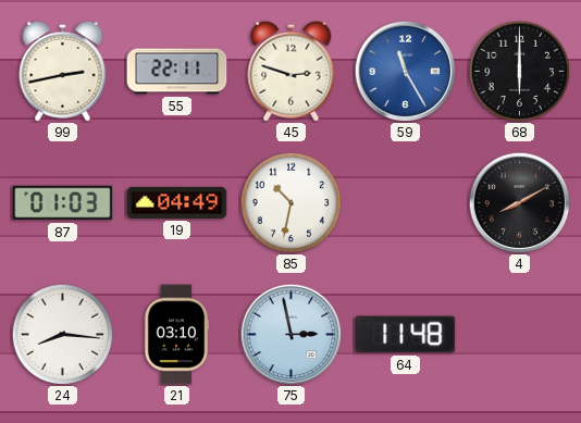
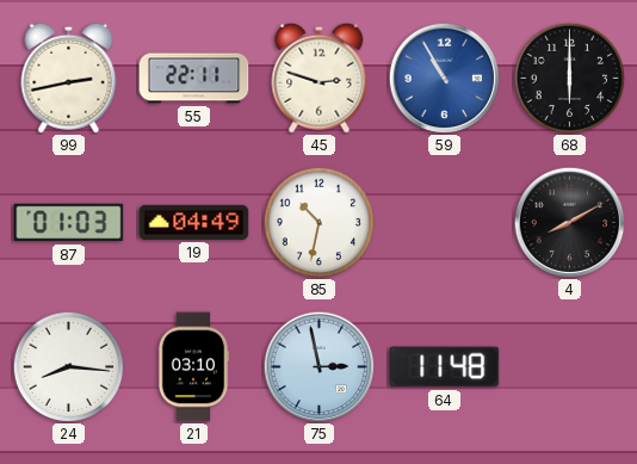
59: 11:25 -> 10:55
